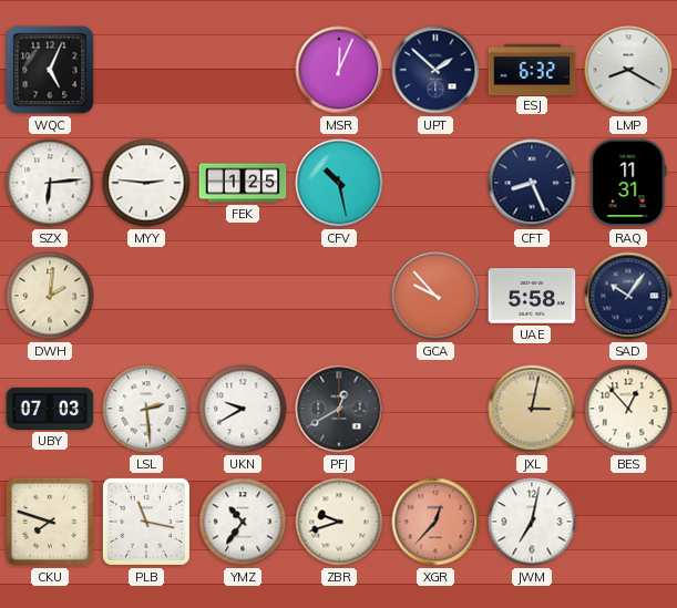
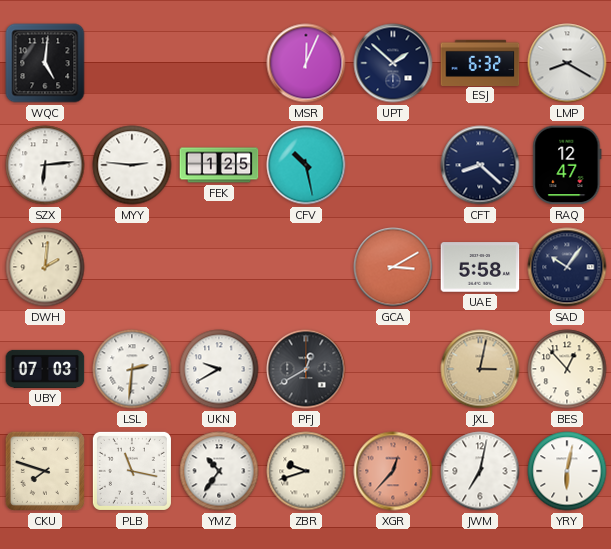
WQC: 5:04 -> 5:01
CFT: 8:26 -> 8:22
RAQ: 11:31 -> 12:47
GCA: 9:53 -> 3:10
LSL: 2:29 -> 2:31
YRY: none -> 6:02
